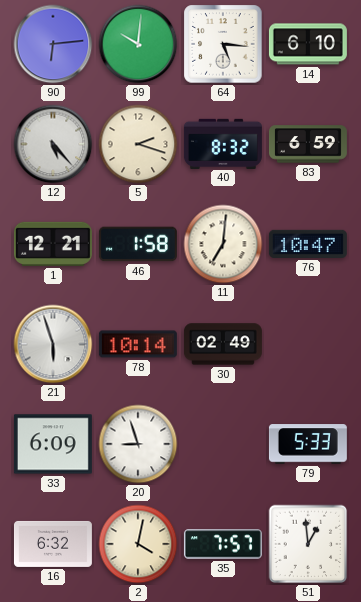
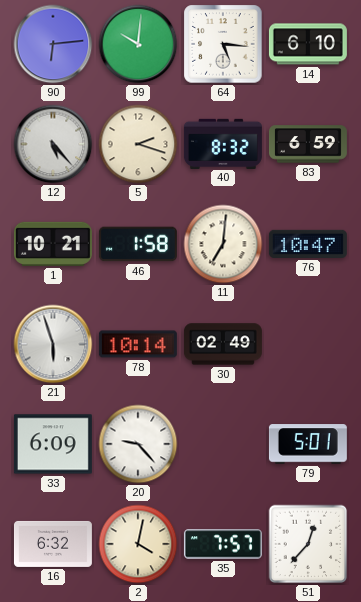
1: 12:21 -> 10:21
20: 8:57 -> 9:23
79: 5:33 -> 5:01
51: 12:59 -> 12:37
